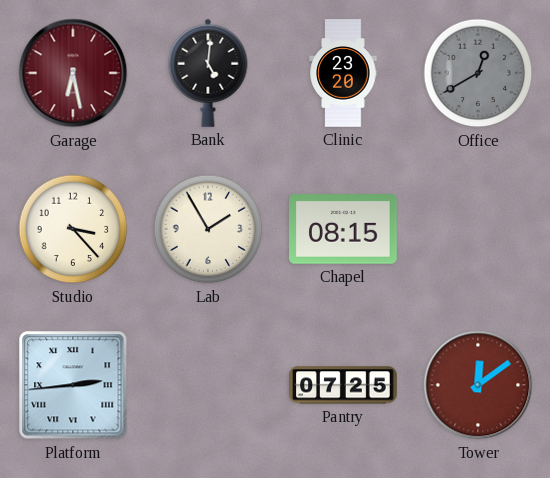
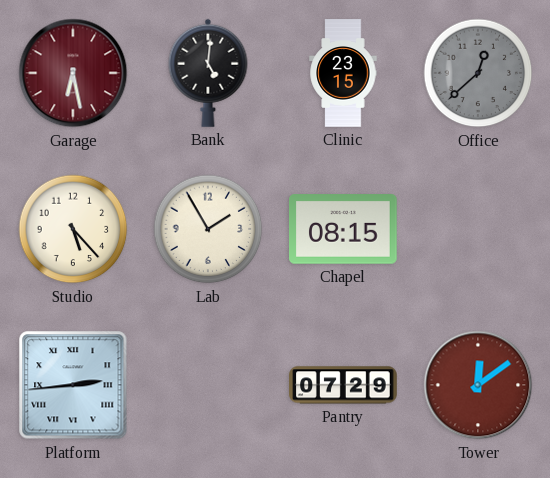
Clinic: 23:20 -> 23:15
Office: 12:40 -> 12:38
Studio: 3:23 -> 5:23
Pantry: 07:25 -> 07:29
